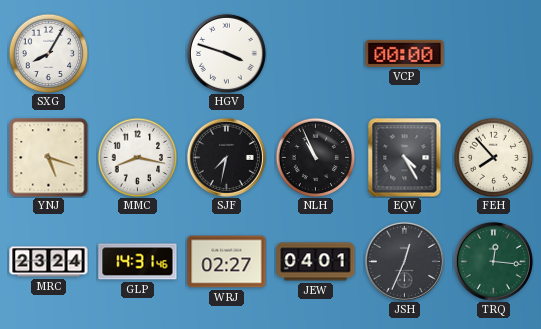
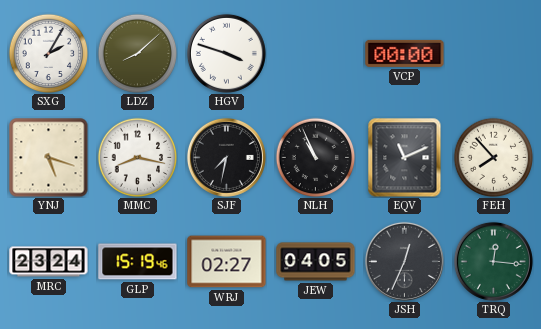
SXG: 8:05 -> 2:05
LDZ: none -> 8:08
EQV: 4:25 -> 11:11
GLP: 14:31 -> 15:19
JEW: 04:01 -> 04:05
